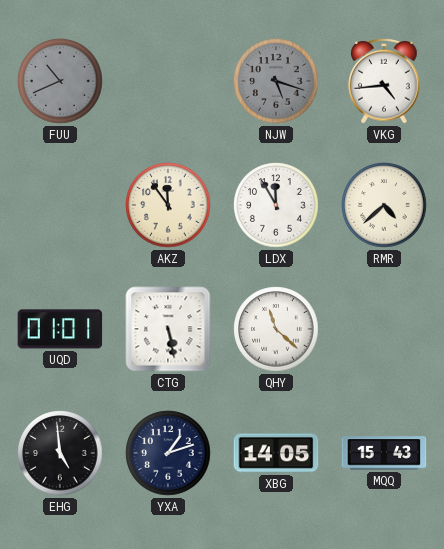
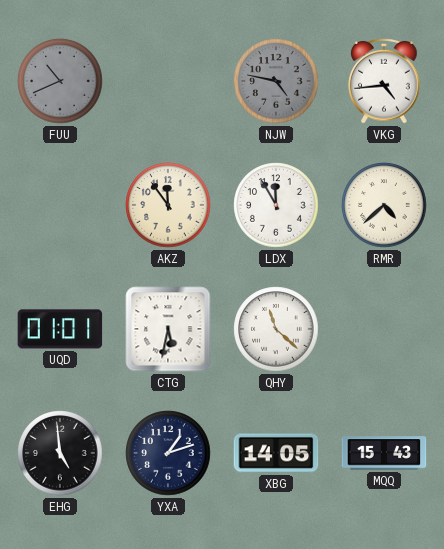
NJW: 5:18 -> 4:47
CTG: 5:28 -> 5:32
